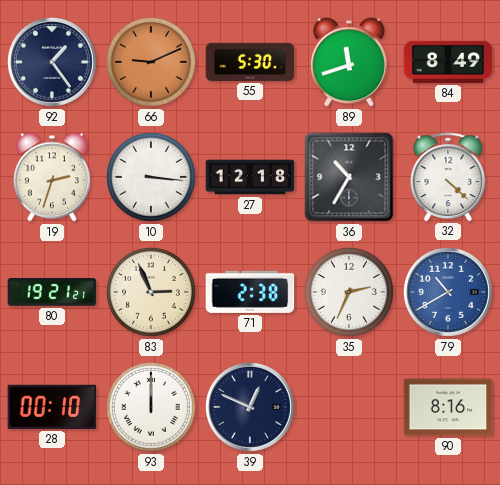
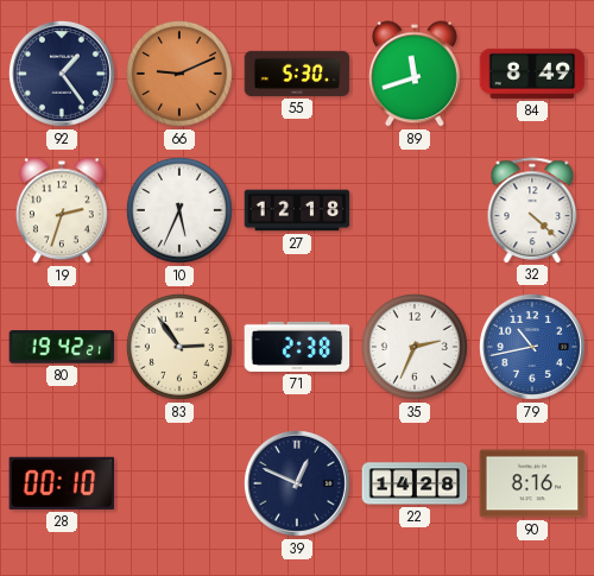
10: 3:16 -> 5:34
36: 10:35 -> none
80: 19:21 -> 19:42
83: 2:56 -> 2:54
79: 10:40 -> 10:43
93: 12:00 -> none
22: none -> 14:28
